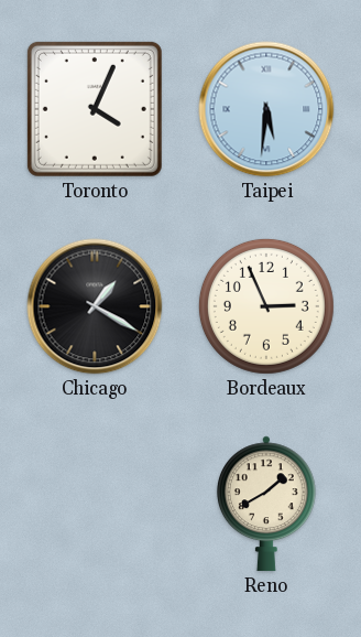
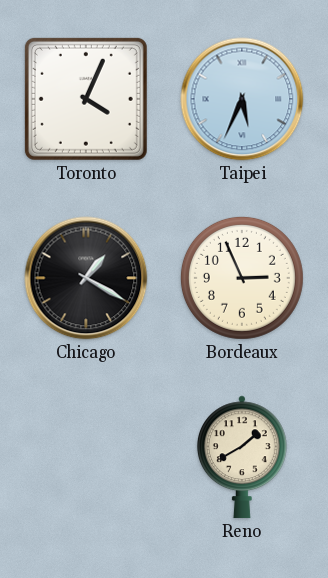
Taipei: 5:31 -> 5:34
